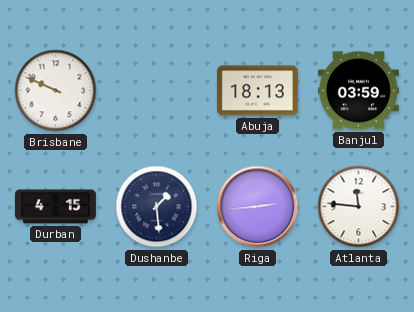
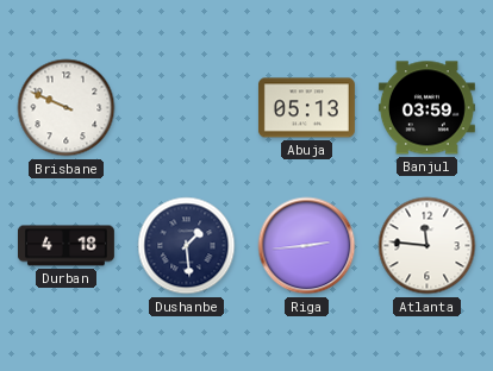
Abuja: 18:13 -> 05:13
Durban: 4:15 -> 4:18
